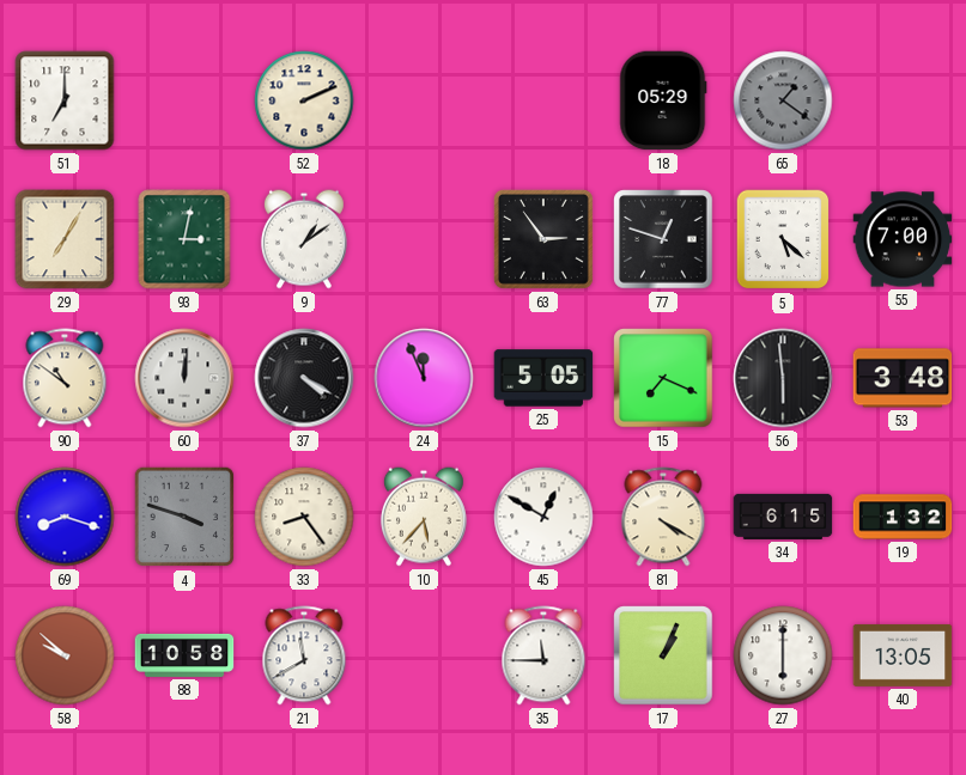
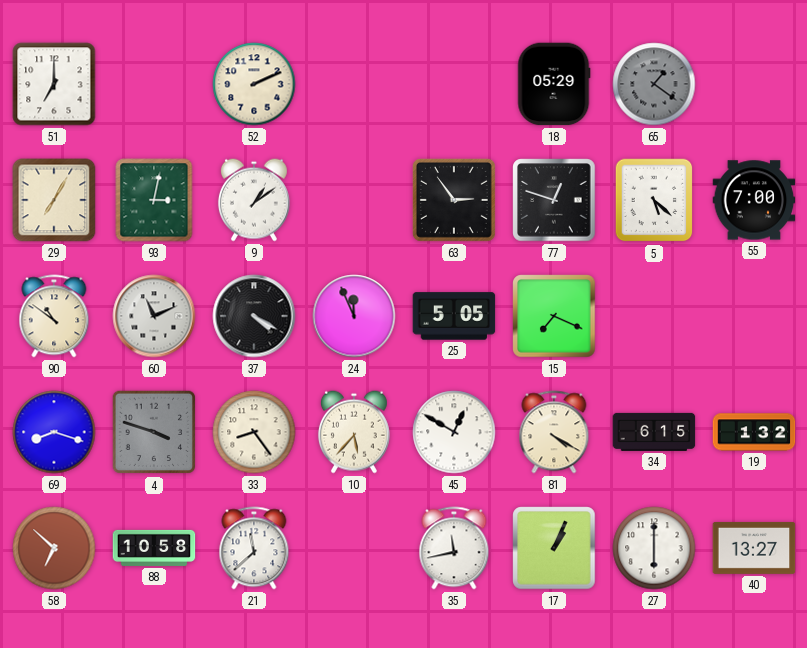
60: 12:01 -> 11:11
56: 5:59 -> none
53: 3:48 -> none
58: 9:52 -> 6:52
21: 11:40 -> 11:38
35: 11:45 -> 11:43
40: 13:05 -> 13:27
